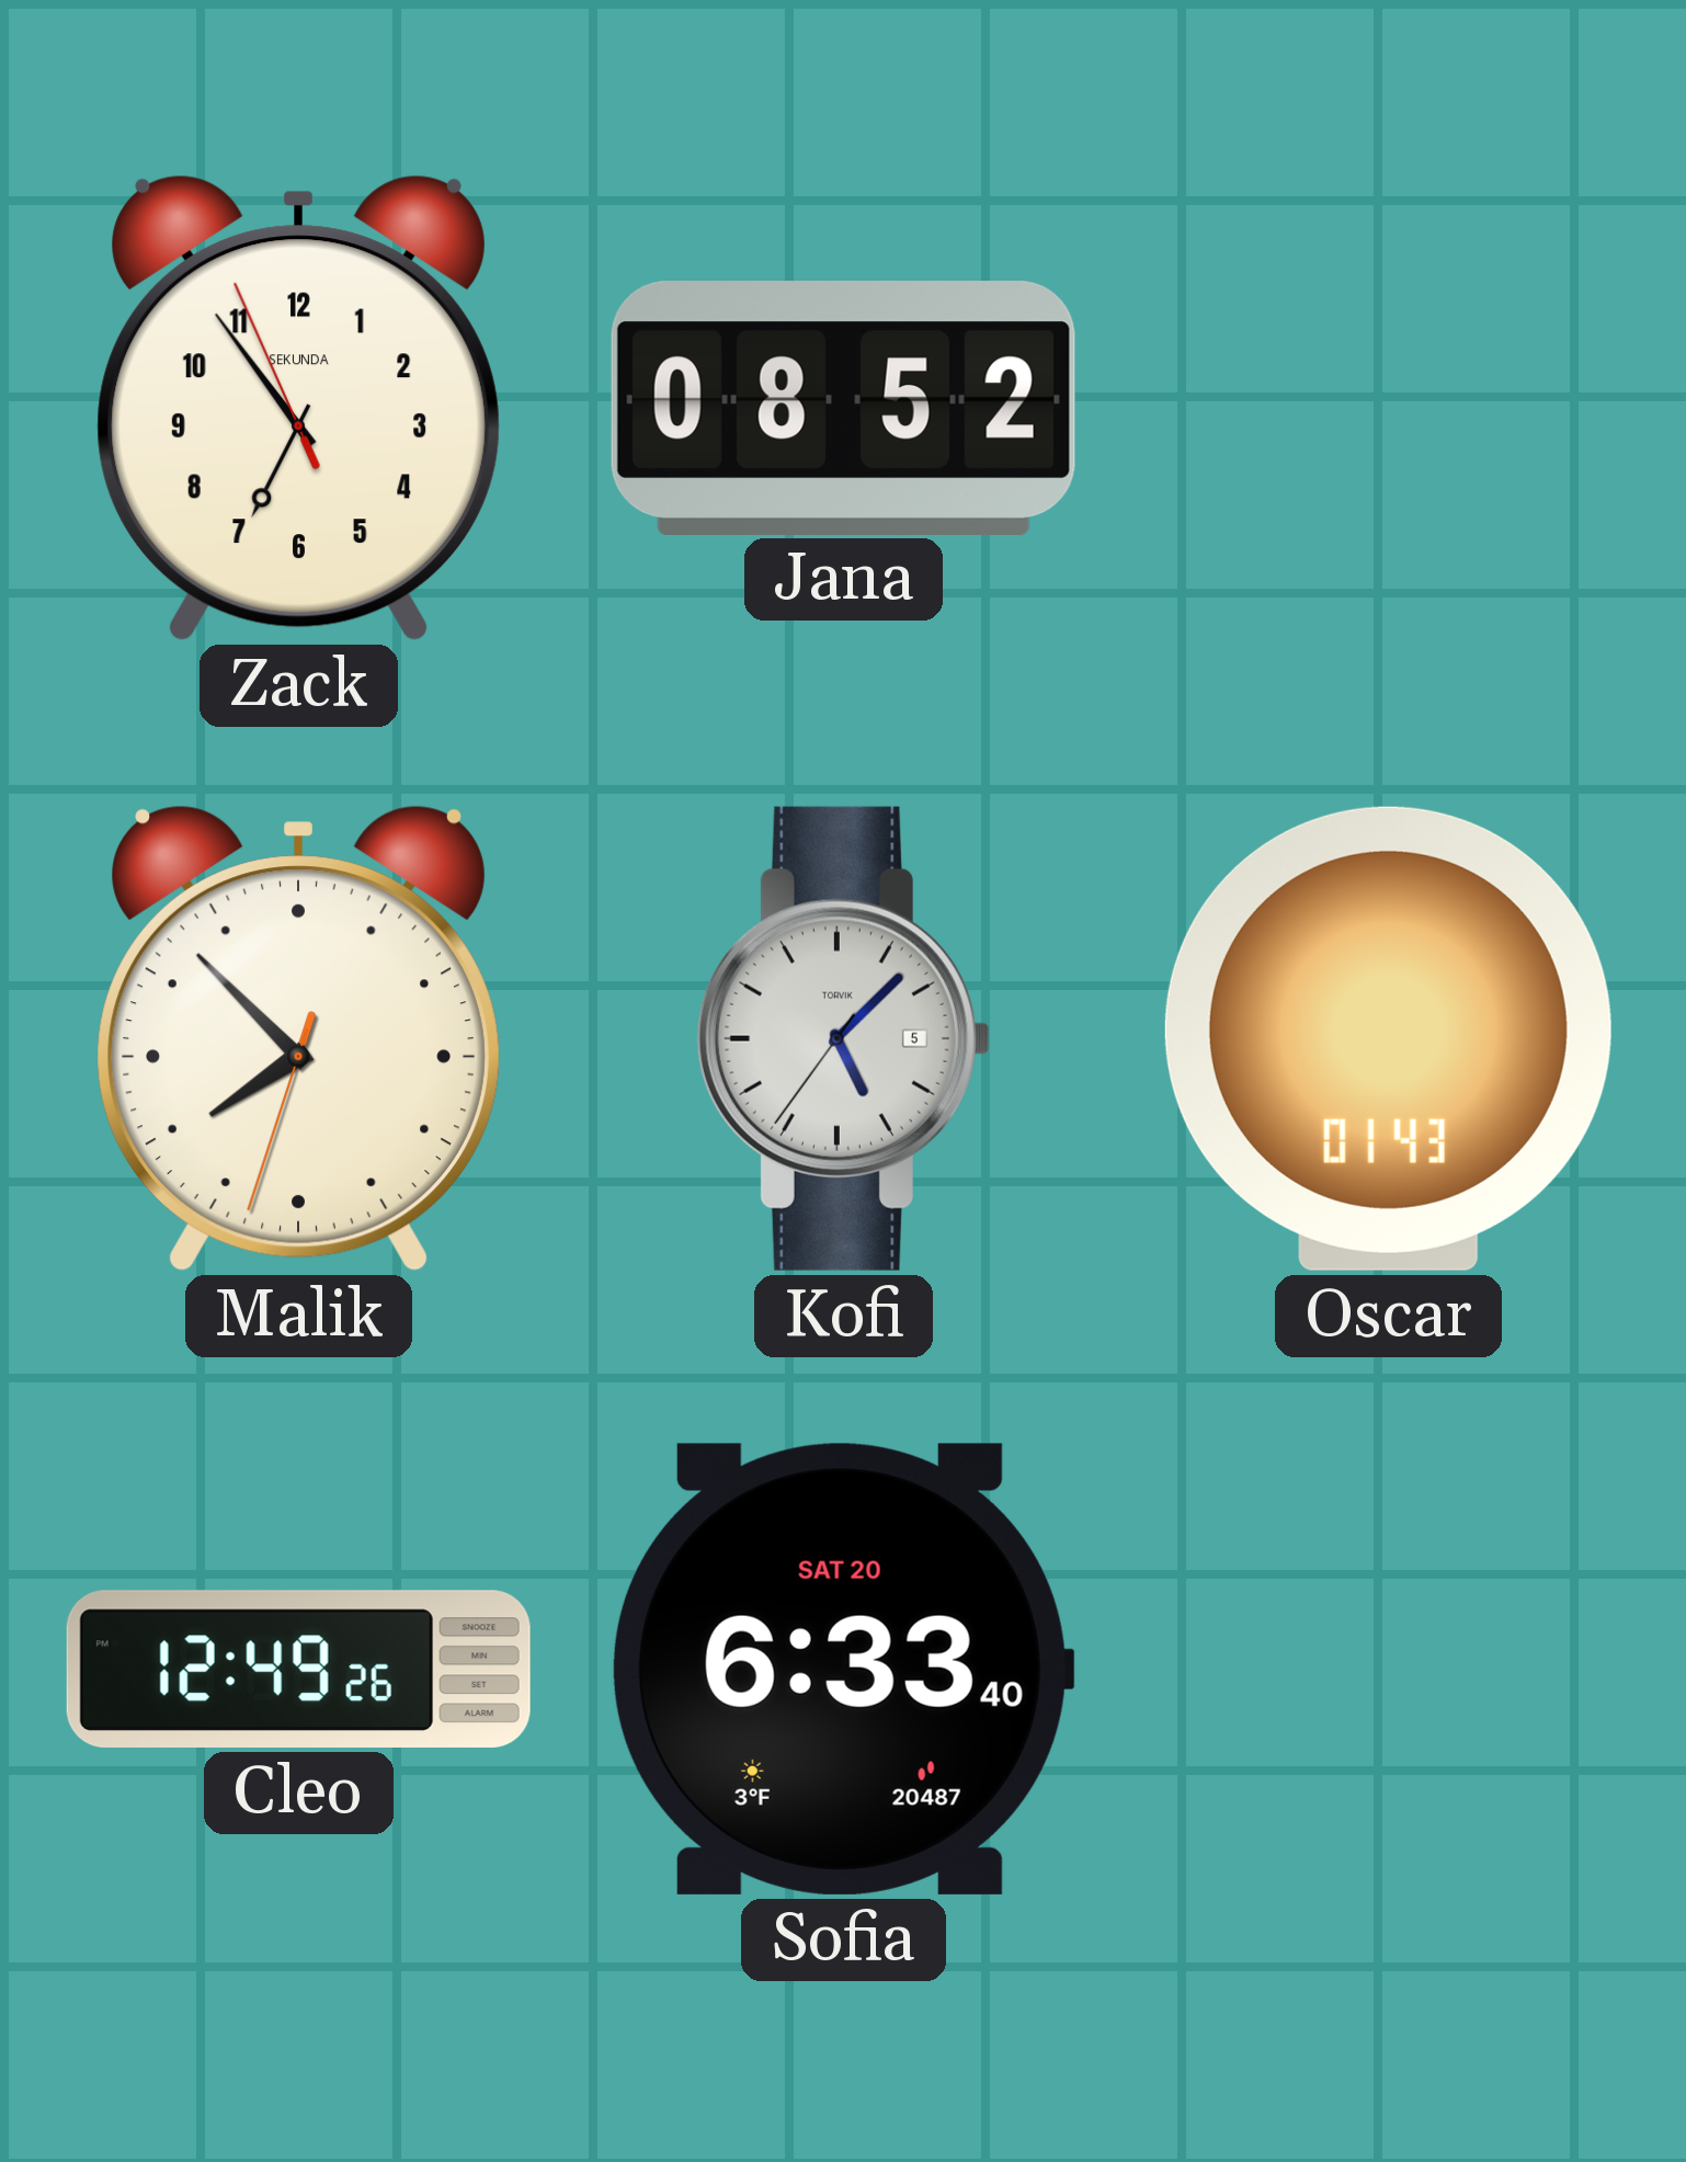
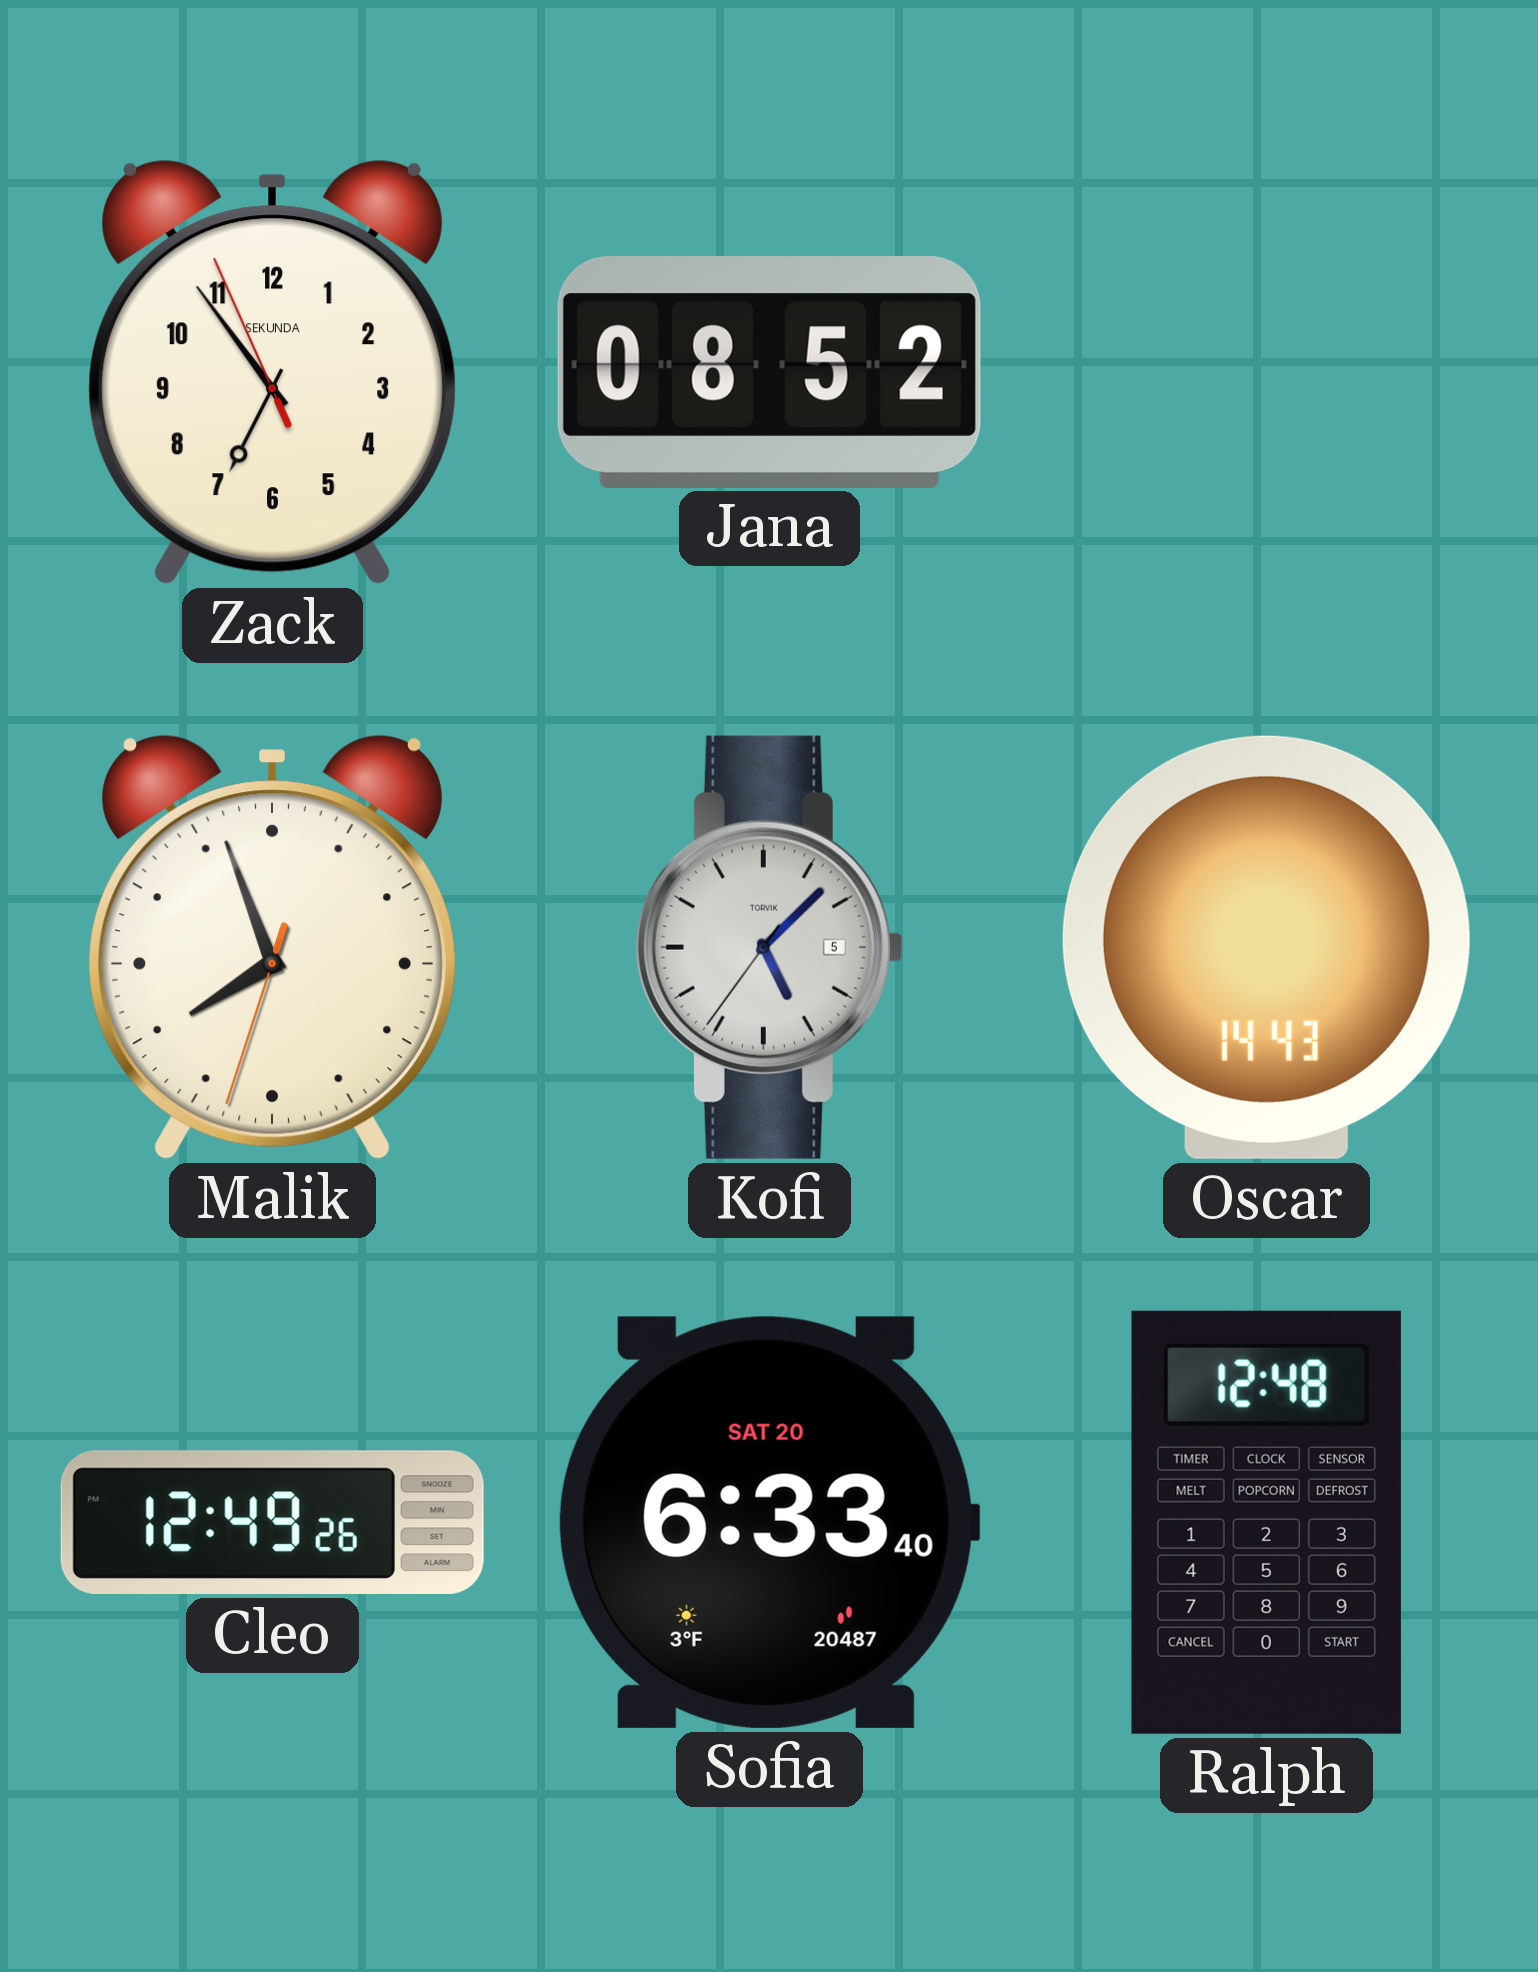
Malik: 7:52 -> 7:56
Oscar: 01:43 -> 14:43
Ralph: none -> 12:48
